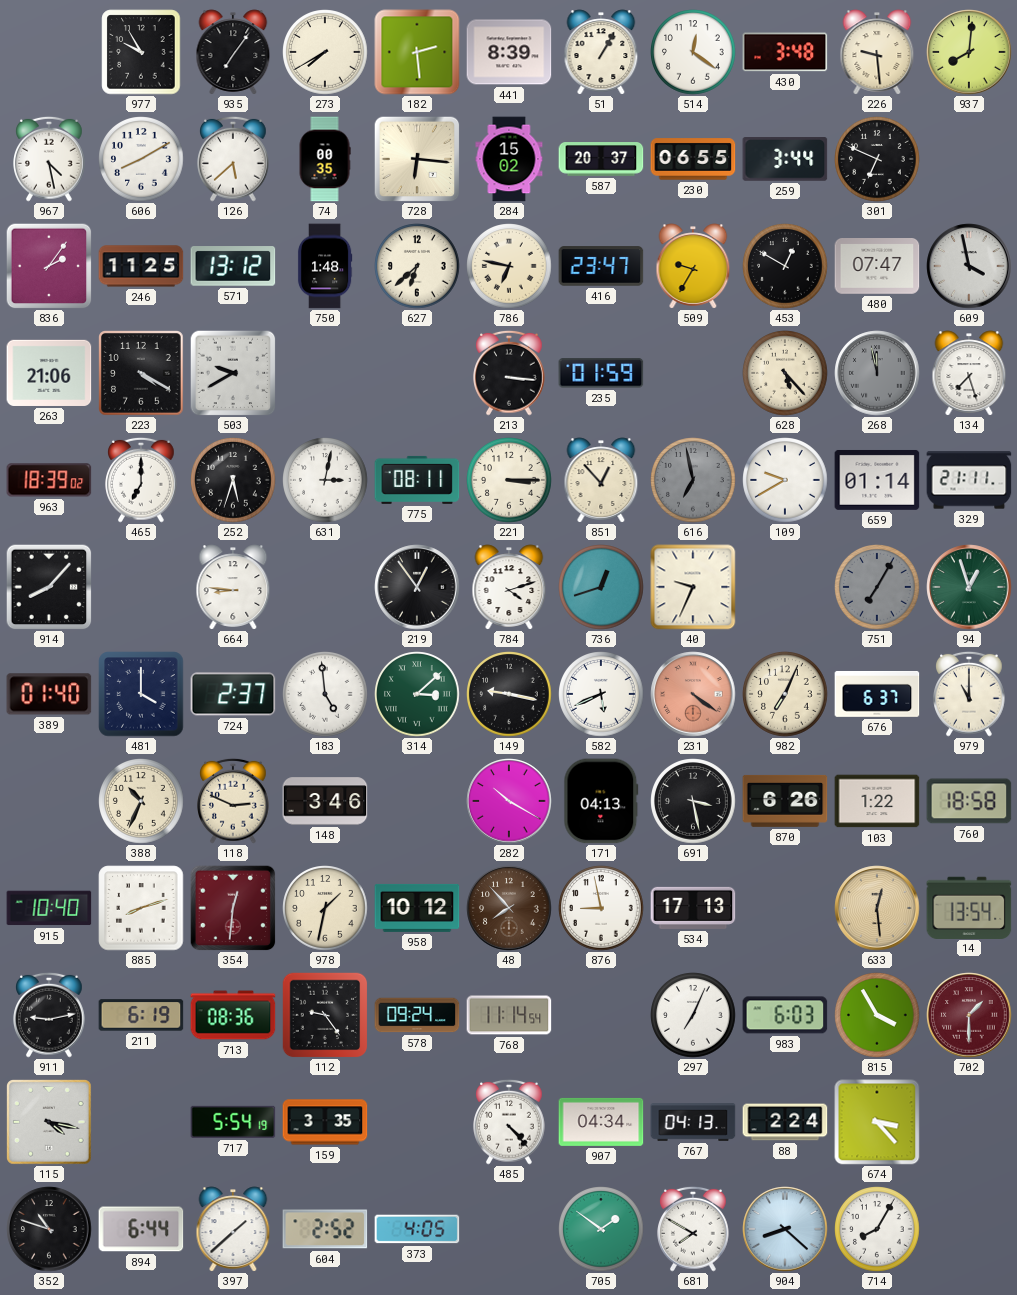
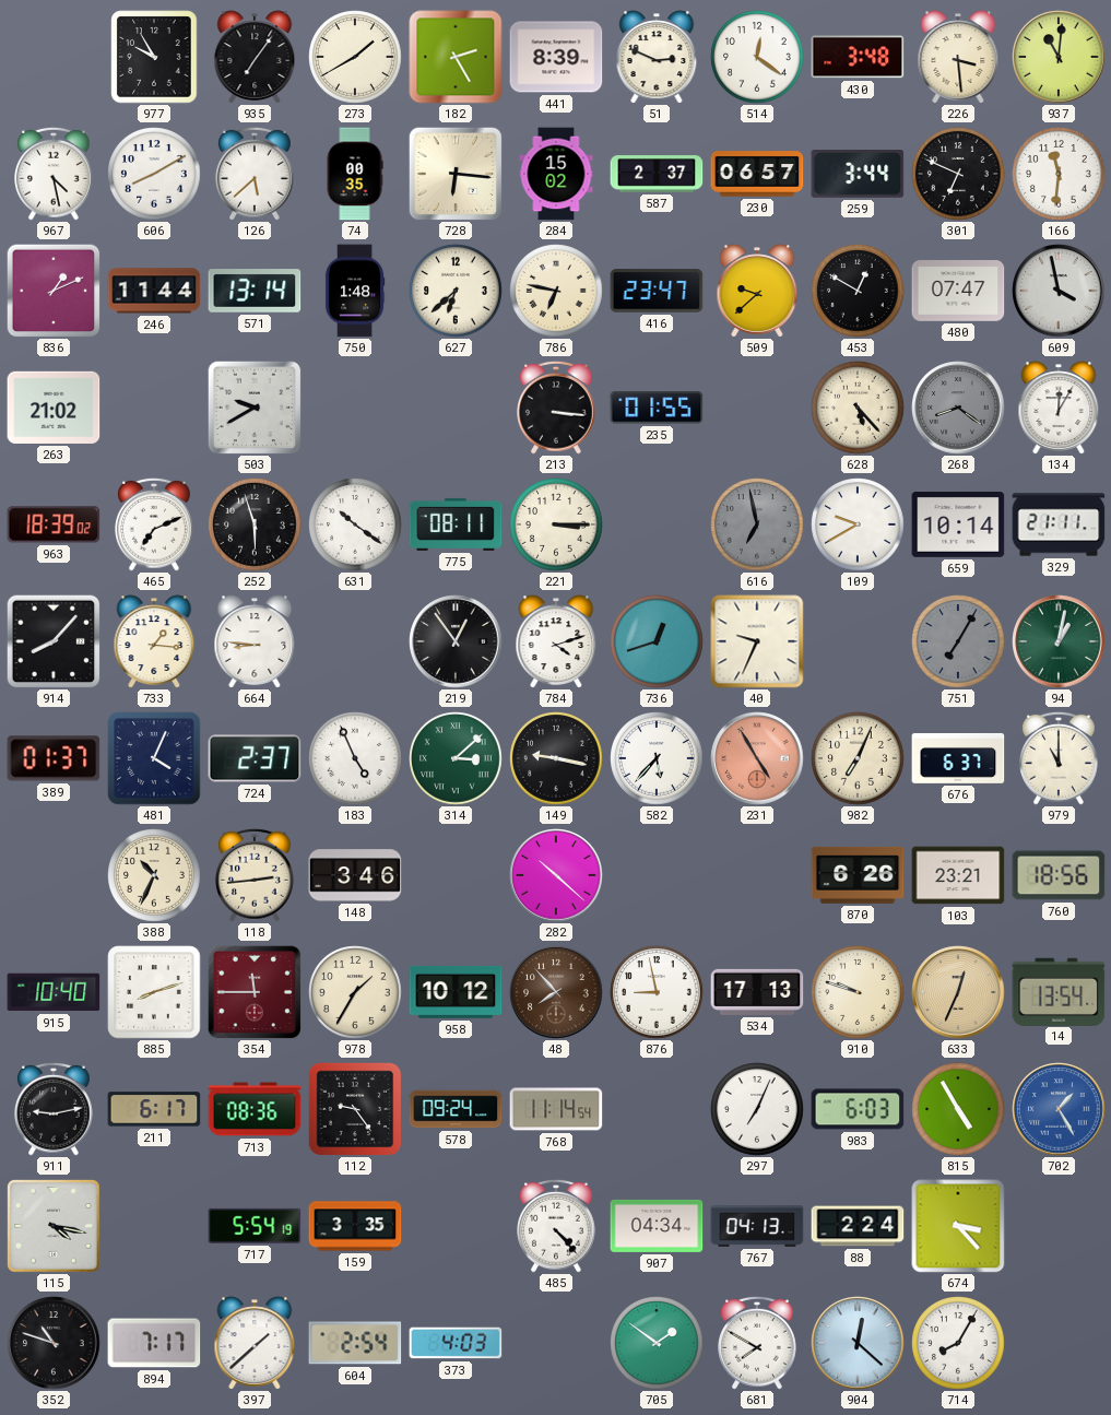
273: 7:40 -> 1:40
182: 2:29 -> 2:25
51: 1:05 -> 2:49
226: 9:29 -> 3:29
937: 8:01 -> 11:01
587: 20:37 -> 2:37
230: 06:55 -> 06:57
166: none -> 11:31
836: 2:06 -> 1:11
246: 11:25 -> 11:44
571: 13:12 -> 13:14
509: 9:35 -> 9:38
263: 21:06 -> 21:02
223: 4:20 -> none
235: 01:59 -> 01:55
268: 11:58 -> 8:21
134: 7:27 -> 12:05
465: 7:00 -> 7:11
252: 5:33 -> 5:57
631: 3:02 -> 10:21
851: 12:53 -> none
659: 01:14 -> 10:14
733: none -> 1:16
94: 12:57 -> 1:02
389: 01:40 -> 01:37
481: 4:00 -> 4:04
183: 4:59 -> 4:56
582: 5:41 -> 5:37
231: 4:21 -> 4:55
118: 2:49 -> 2:44
282: 10:20 -> 10:22
171: 04:13 -> none
691: 3:28 -> none
103: 1:22 -> 23:21
760: 18:58 -> 18:56
354: 12:31 -> 11:45
978: 1:32 -> 1:35
910: none -> 9:48
633: 12:29 -> 12:34
211: 6:19 -> 6:17
815: 3:55 -> 4:55
702: 1:30 -> 1:25
702 dial: burgundy -> blue
894: 6:44 -> 7:17
604: 2:52 -> 2:54
373: 4:05 -> 4:03
904: 8:22 -> 12:22
